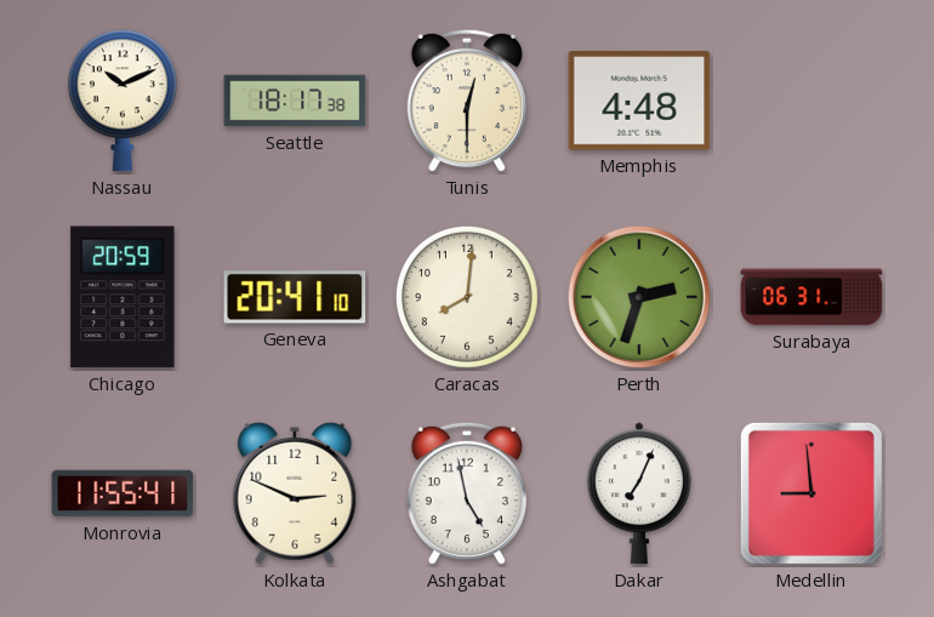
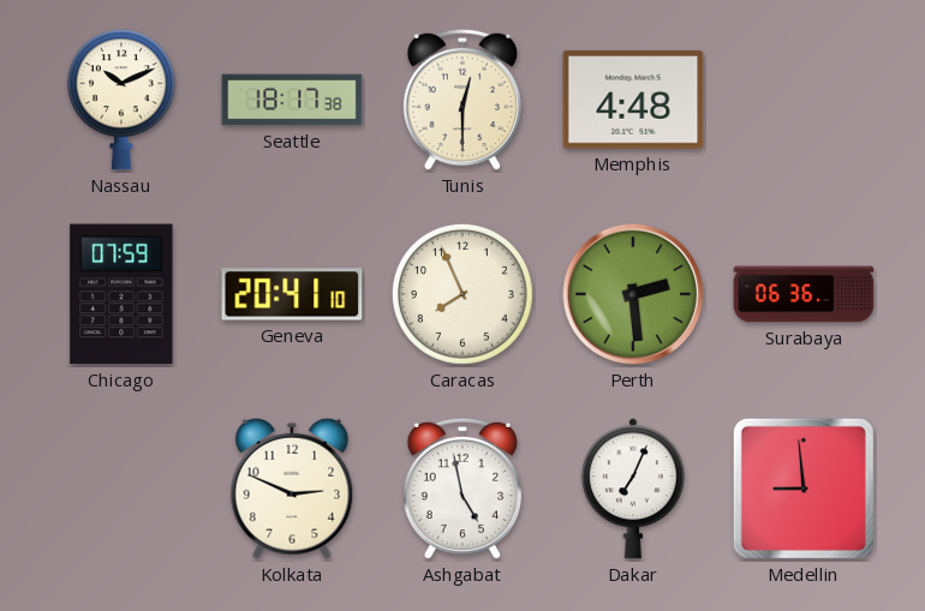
Chicago: 20:59 -> 07:59
Caracas: 8:01 -> 7:56
Perth: 2:33 -> 2:29
Surabaya: 06:31 -> 06:36
Monrovia: 11:55 -> none
